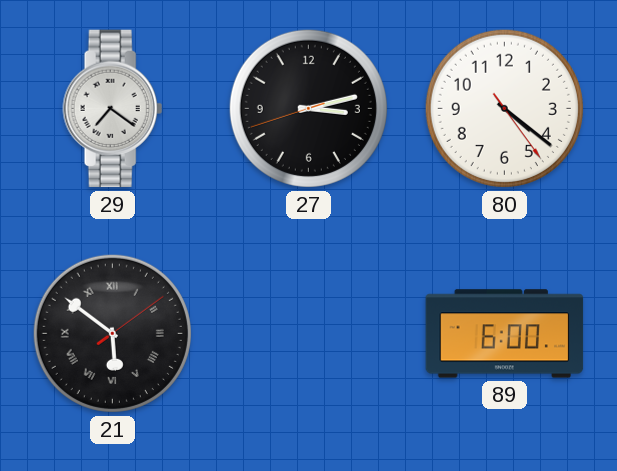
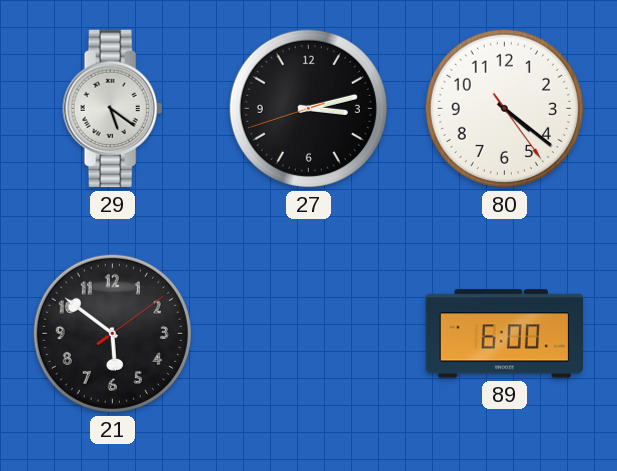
29: 7:21 -> 5:21
21 numerals: Roman -> Arabic
